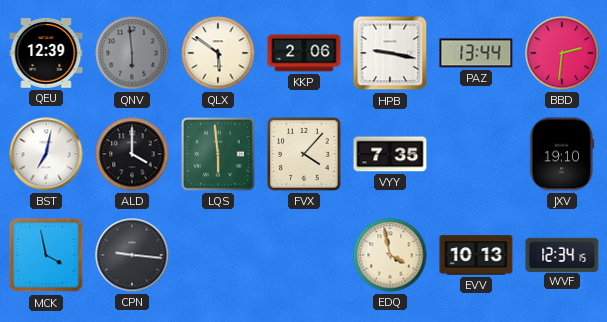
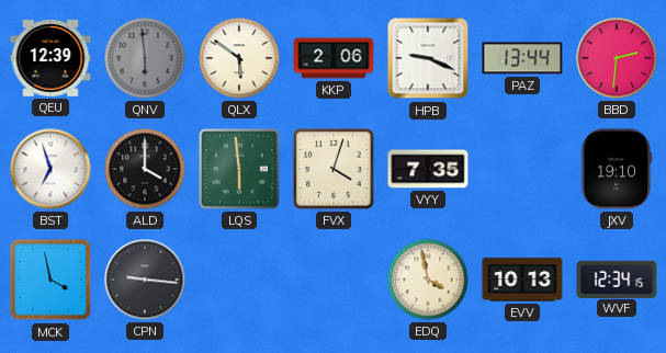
HPB: 9:17 -> 9:19
BST: 7:02 -> 6:57
FVX: 4:07 -> 4:03
